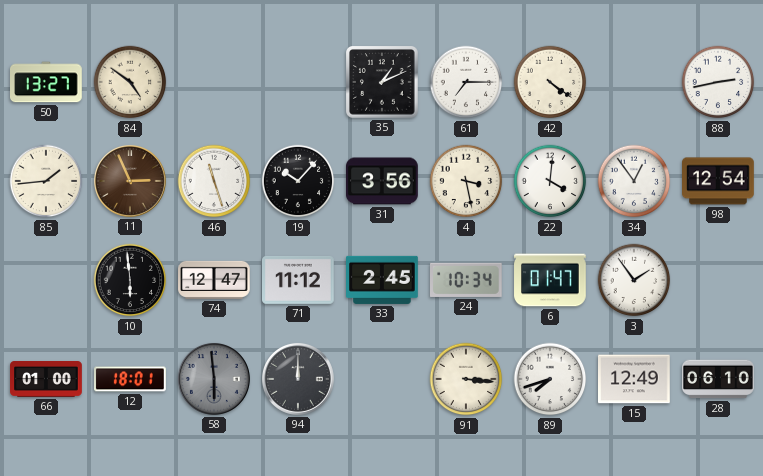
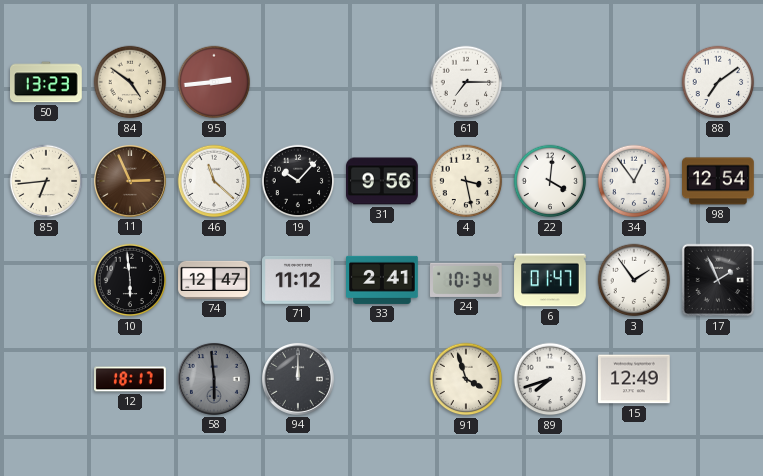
50: 13:27 -> 13:23
95: none -> 2:44
35: 1:11 -> none
42: 4:21 -> none
88: 2:43 -> 7:09
85: 1:44 -> 6:44
46: 11:27 -> 11:22
31: 3:56 -> 9:56
33: 2:45 -> 2:41
17: none -> 1:56
66: 01:00 -> none
12: 18:01 -> 18:17
91: 3:16 -> 3:57
28: 06:10 -> none
